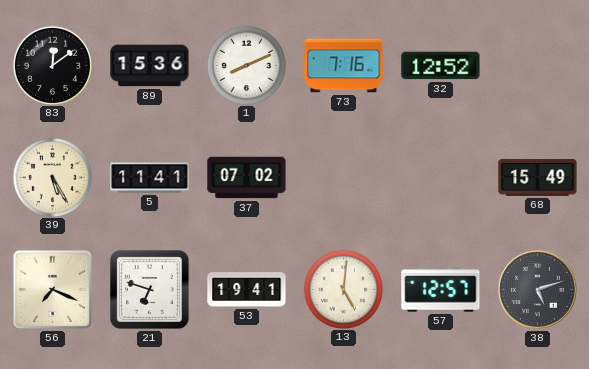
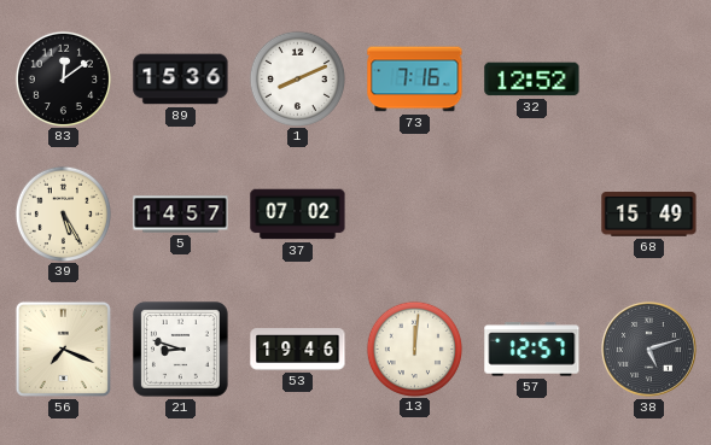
5: 11:41 -> 14:57
21: 6:48 -> 8:48
53: 19:41 -> 19:46
13: 5:01 -> 12:01
